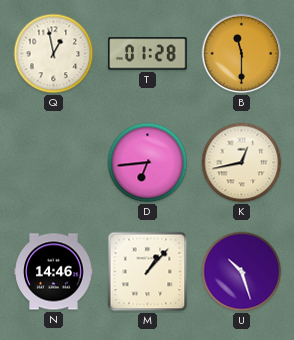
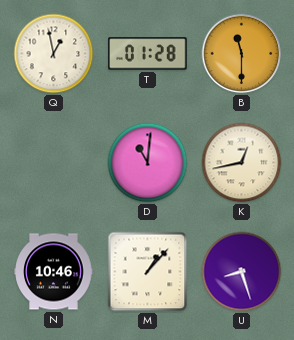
D: 6:44 -> 11:01
N: 14:46 -> 10:46
U: 10:27 -> 8:27
